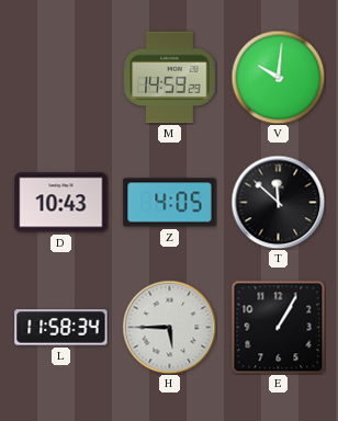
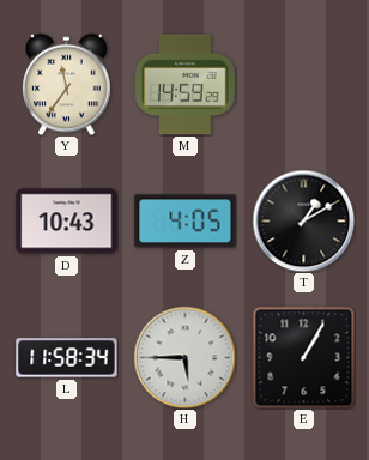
Y: none -> 11:36
V: 10:01 -> none
T: 11:52 -> 1:10
